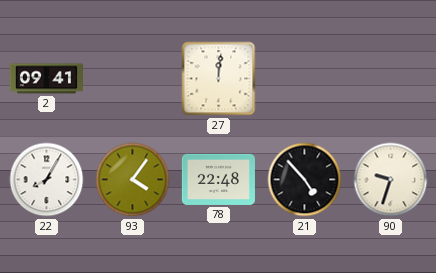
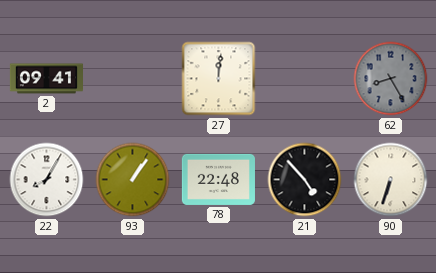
62: none -> 8:25
93: 4:06 -> 1:06
90: 9:33 -> 6:33
